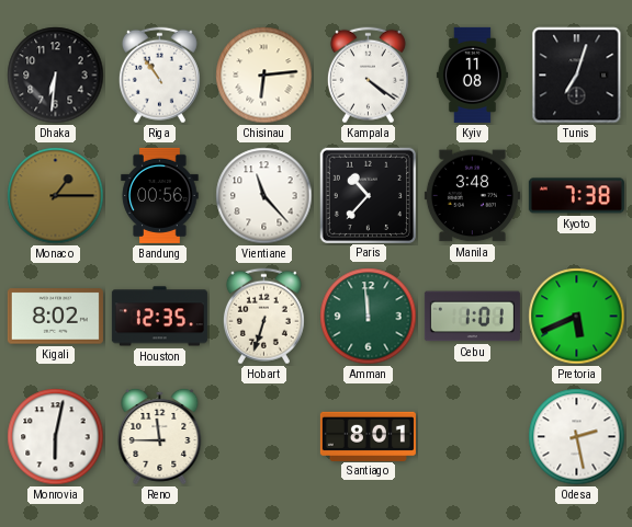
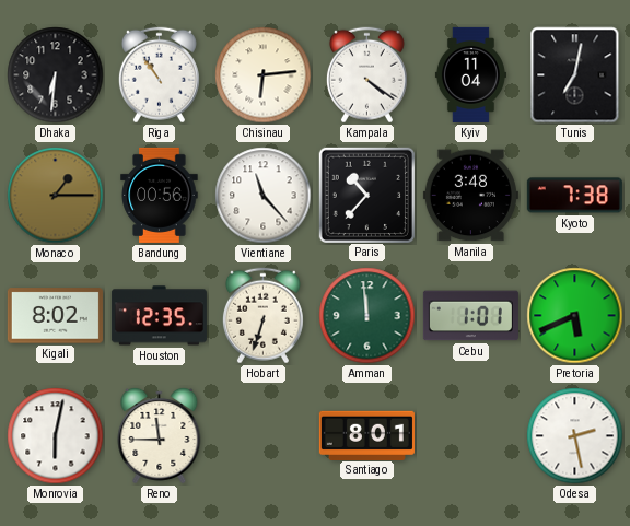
Kyiv: 11:08 -> 11:04
Tunis: 7:03 -> 7:02
